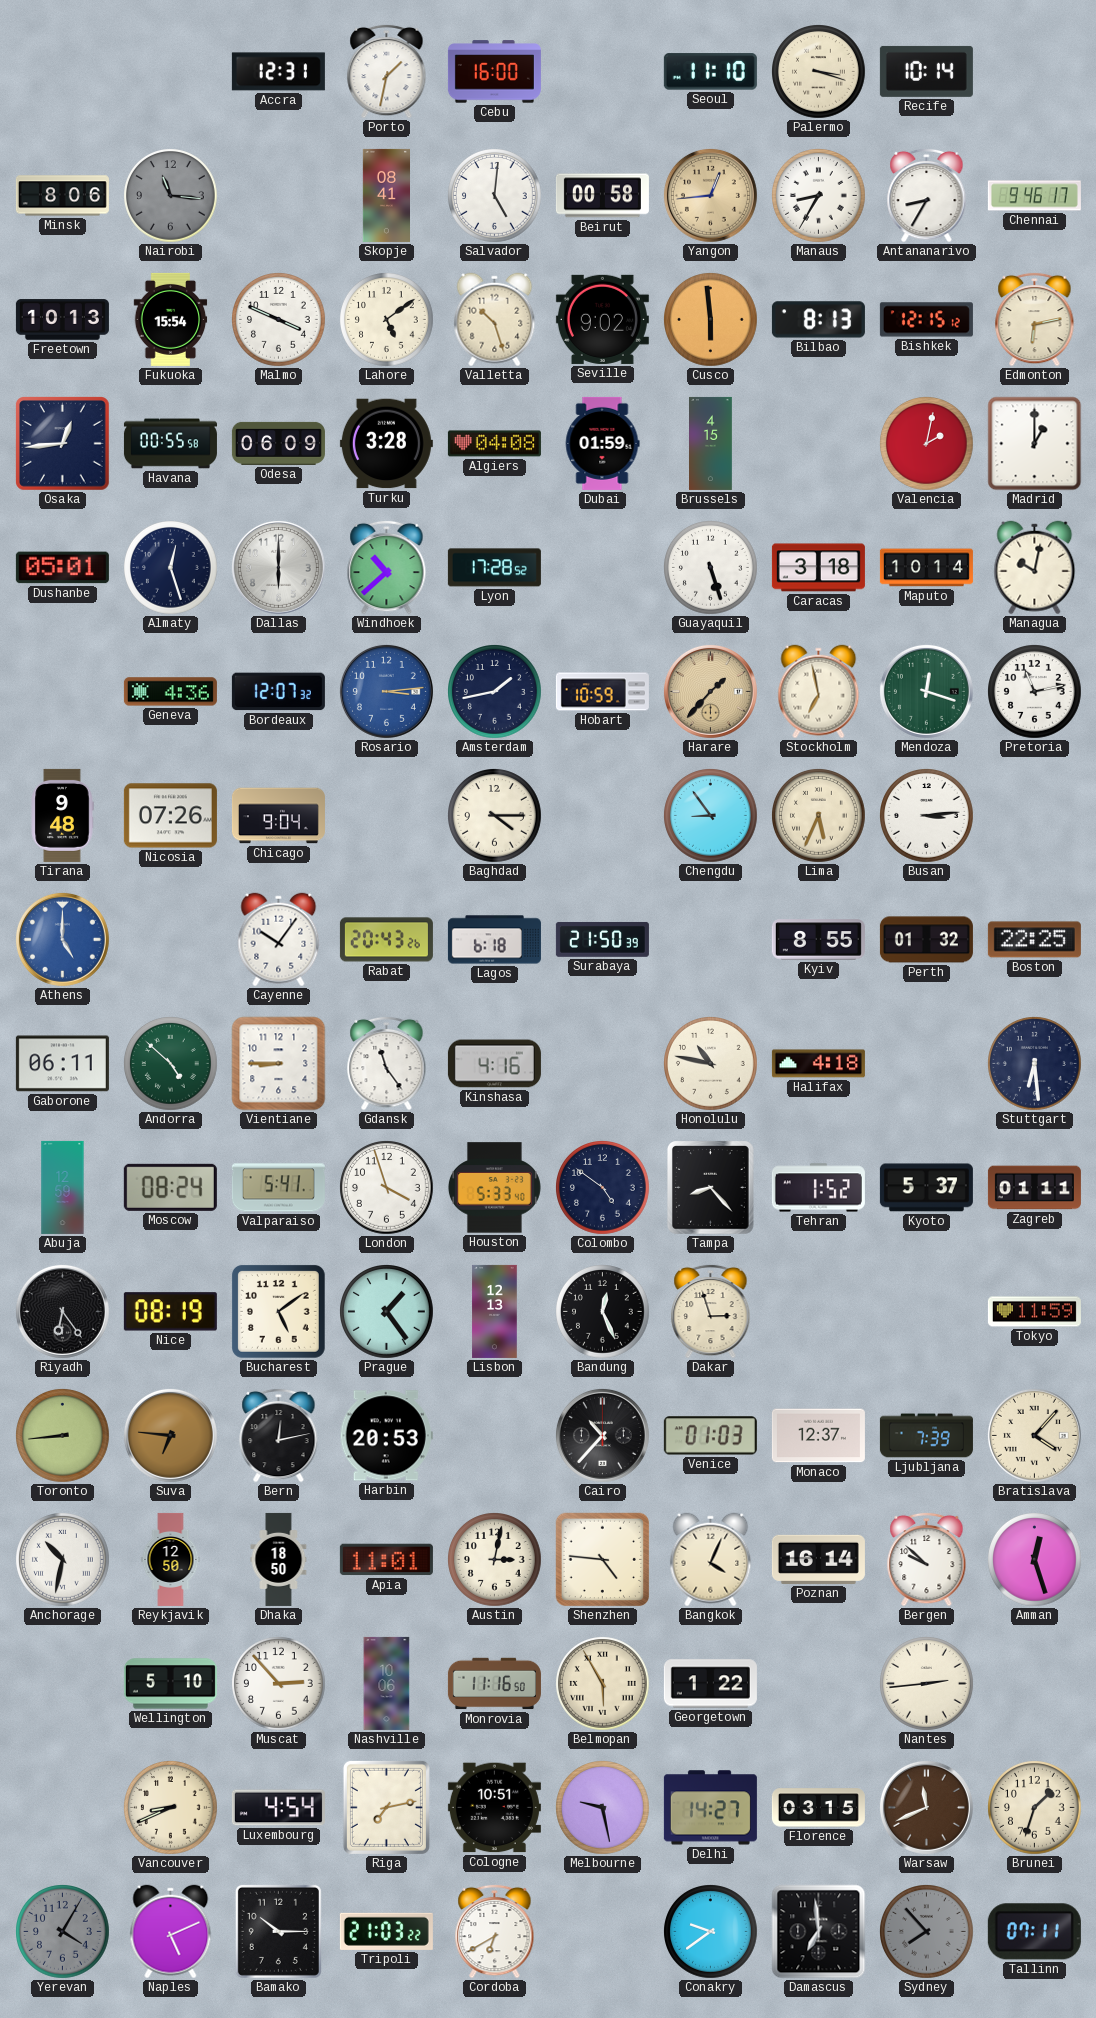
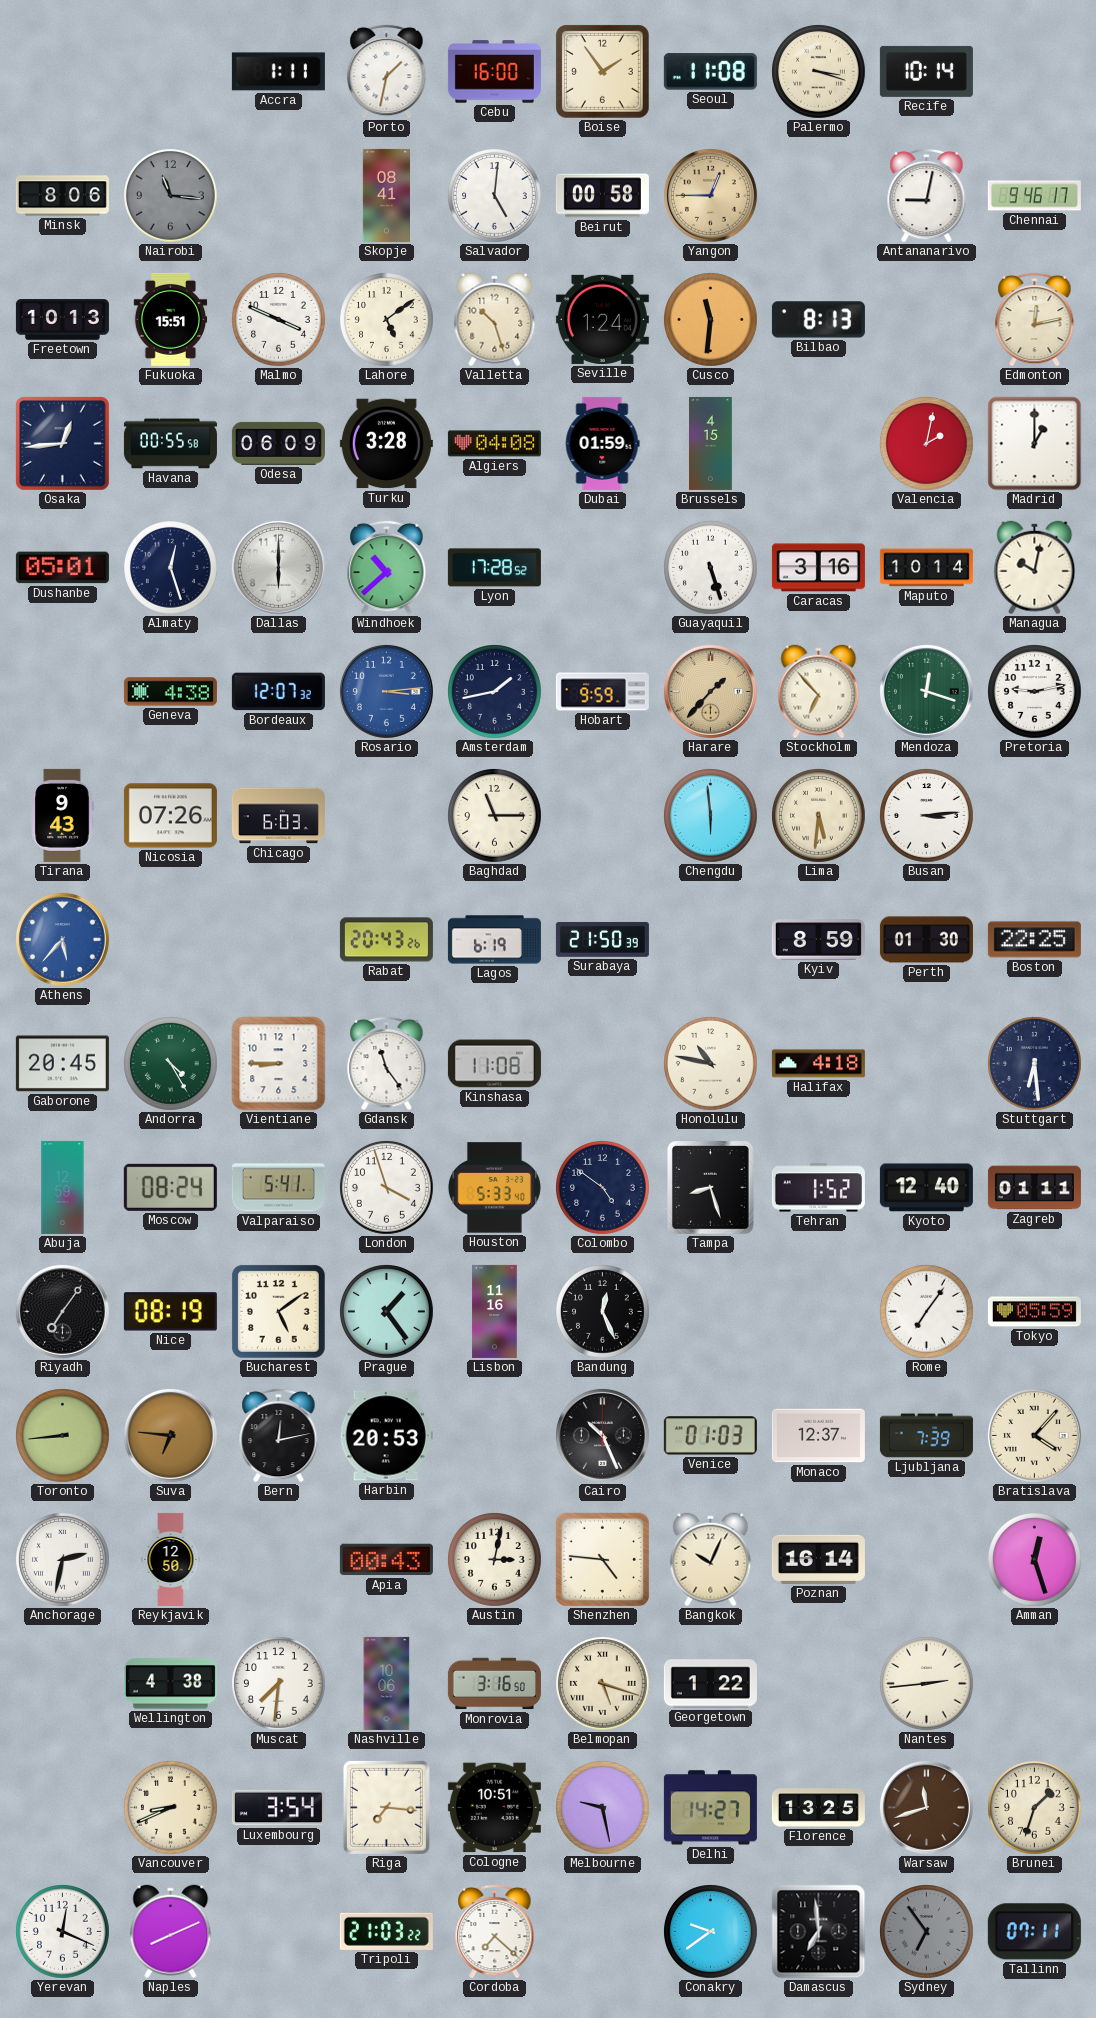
Accra: 12:31 -> 1:11
Boise: none -> 1:54
Seoul: 11:10 -> 11:08
Yangon: 12:44 -> 12:45
Manaus: 8:35 -> none
Antananarivo: 8:35 -> 9:02
Fukuoka: 15:54 -> 15:51
Seville: 9:02 -> 1:24
Cusco: 5:59 -> 11:31
Bishkek: 12:15 -> none
Edmonton: 6:13 -> 12:13
Caracas: 3:18 -> 3:16
Geneva: 4:36 -> 4:38
Hobart: 10:59 -> 9:59
Stockholm: 6:58 -> 6:53
Pretoria: 11:13 -> 9:13
Tirana: 9:48 -> 9:43
Chicago: 9:04 -> 6:03
Baghdad: 4:15 -> 11:15
Chengdu: 8:54 -> 5:59
Lima: 5:34 -> 5:31
Athens: 5:00 -> 5:37
Cayenne: 10:06 -> none
Lagos: 6:18 -> 6:19
Kyiv: 8:55 -> 8:59
Perth: 01:32 -> 01:30
Gaborone: 06:11 -> 20:45
Andorra: 4:52 -> 4:25
Kinshasa: 4:16 -> 11:08
Tampa: 8:23 -> 8:27
Kyoto: 5:37 -> 12:40
Riyadh: 6:24 -> 7:06
Lisbon: 12:13 -> 11:16
Dakar: 2:57 -> none
Rome: none -> 7:06
Tokyo: 11:59 -> 05:59
Cairo: 10:37 -> 10:26
Anchorage: 10:32 -> 2:32
Dhaka: 18:50 -> none
Apia: 11:01 -> 00:43
Bangkok: 4:04 -> 10:04
Bergen: 9:52 -> none
Wellington: 5:10 -> 4:38
Muscat: 2:53 -> 7:31
Monrovia: 11:16 -> 3:16
Belmopan: 5:55 -> 5:18
Luxembourg: 4:54 -> 3:54
Riga: 7:13 -> 7:16
Florence: 03:15 -> 13:25
Warsaw: 11:41 -> 11:42
Yerevan: 4:05 -> 12:19
Yerevan dial: grey -> white
Naples: 5:11 -> 8:11
Bamako: 10:15 -> none
Cordoba: 6:40 -> 7:22
Sydney: 7:53 -> 6:54
